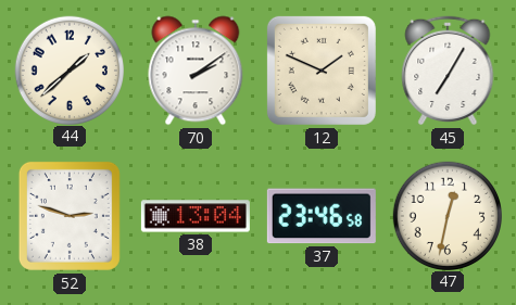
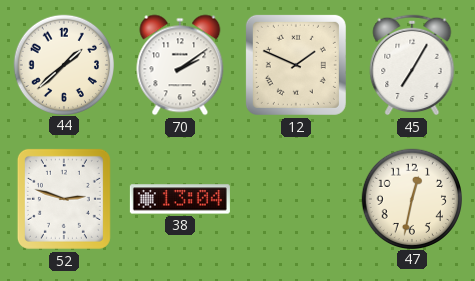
37: 23:46 -> none
